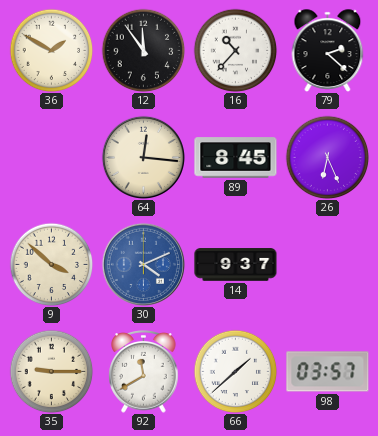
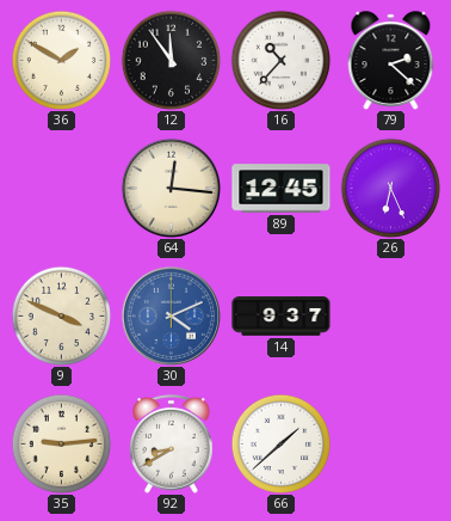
89: 8:45 -> 12:45
9: 3:52 -> 3:49
35: 9:15 -> 9:14
92: 11:40 -> 8:40
98: 03:57 -> none
